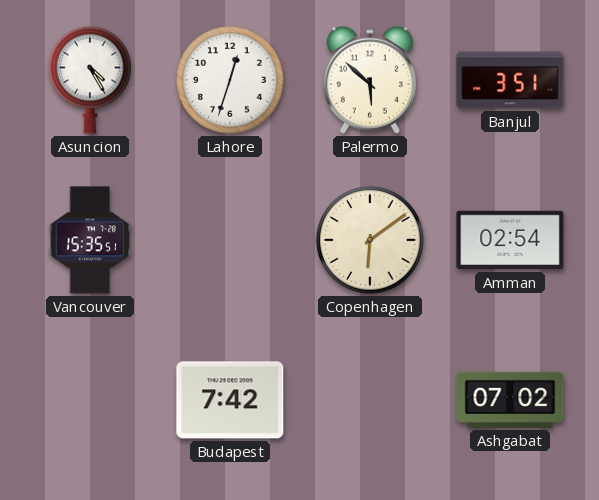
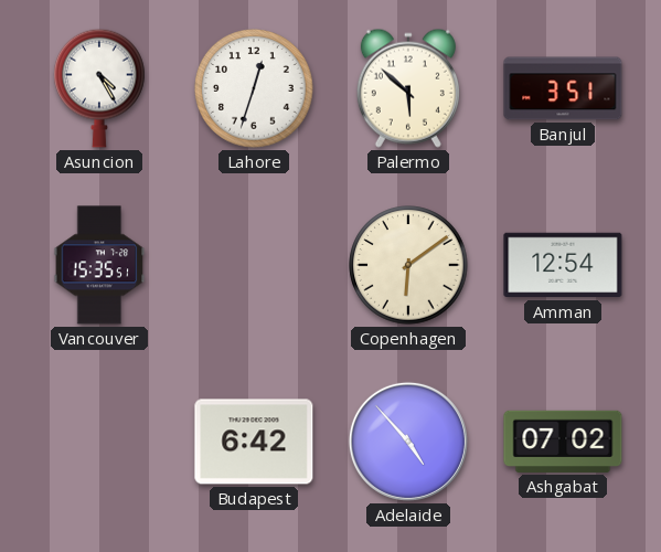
Amman: 02:54 -> 12:54
Budapest: 7:42 -> 6:42
Adelaide: none -> 4:53
